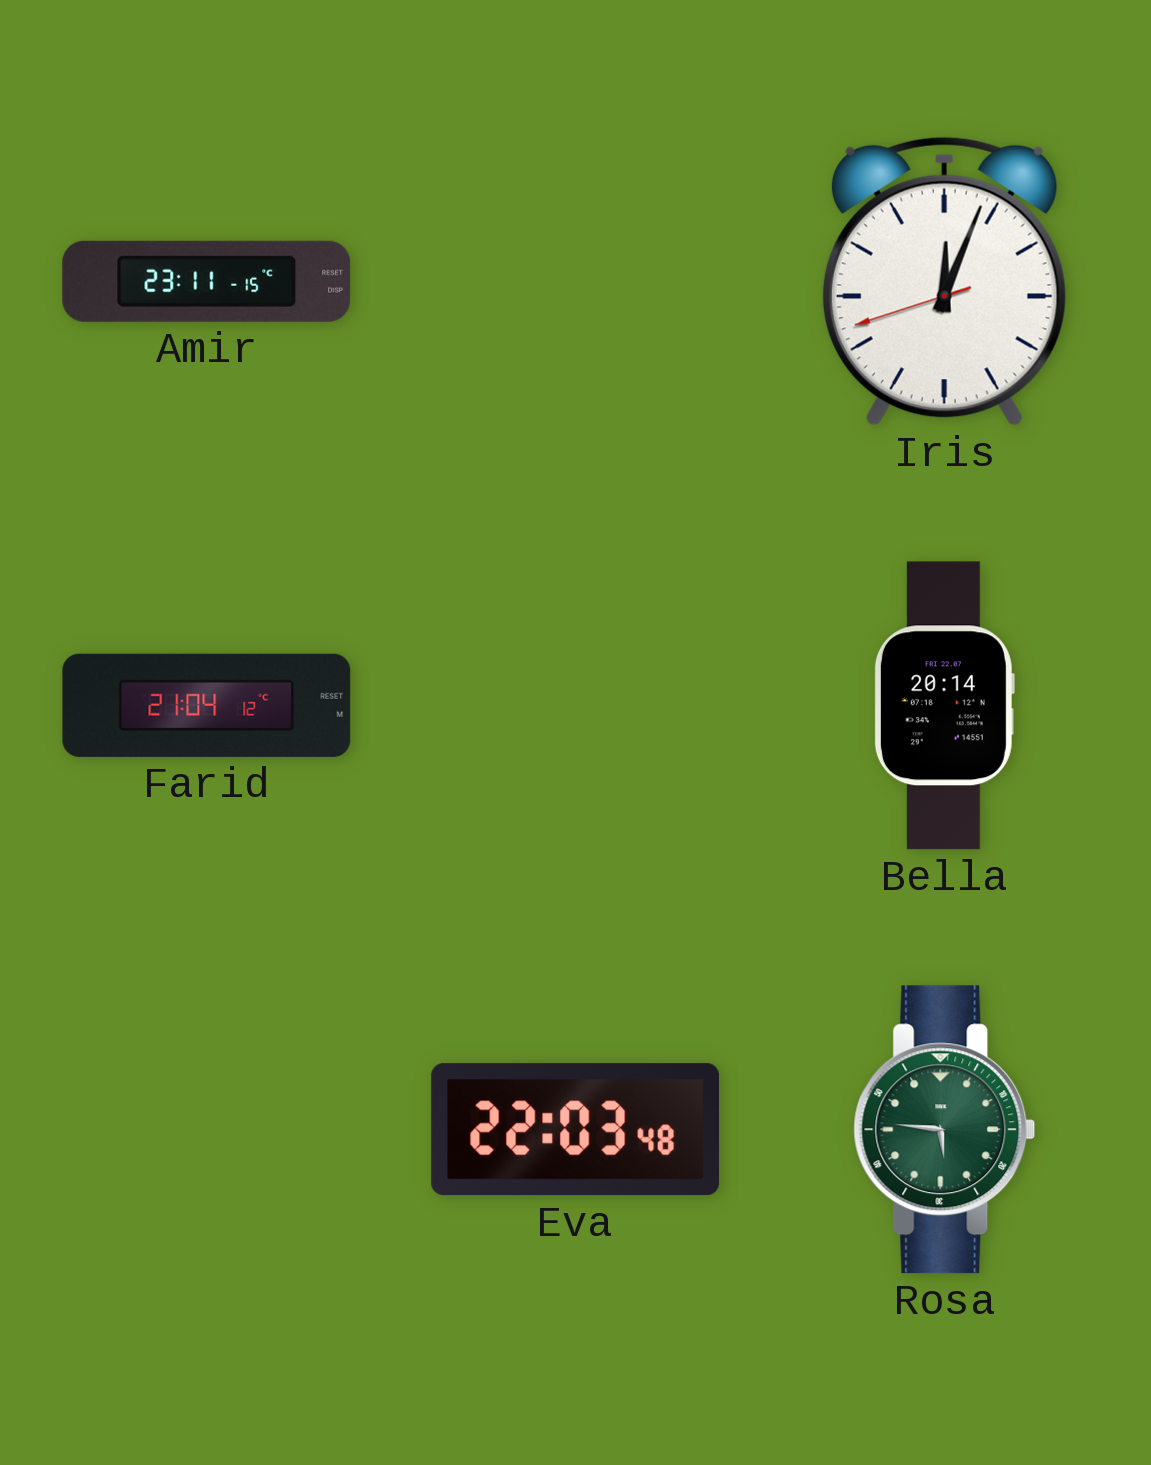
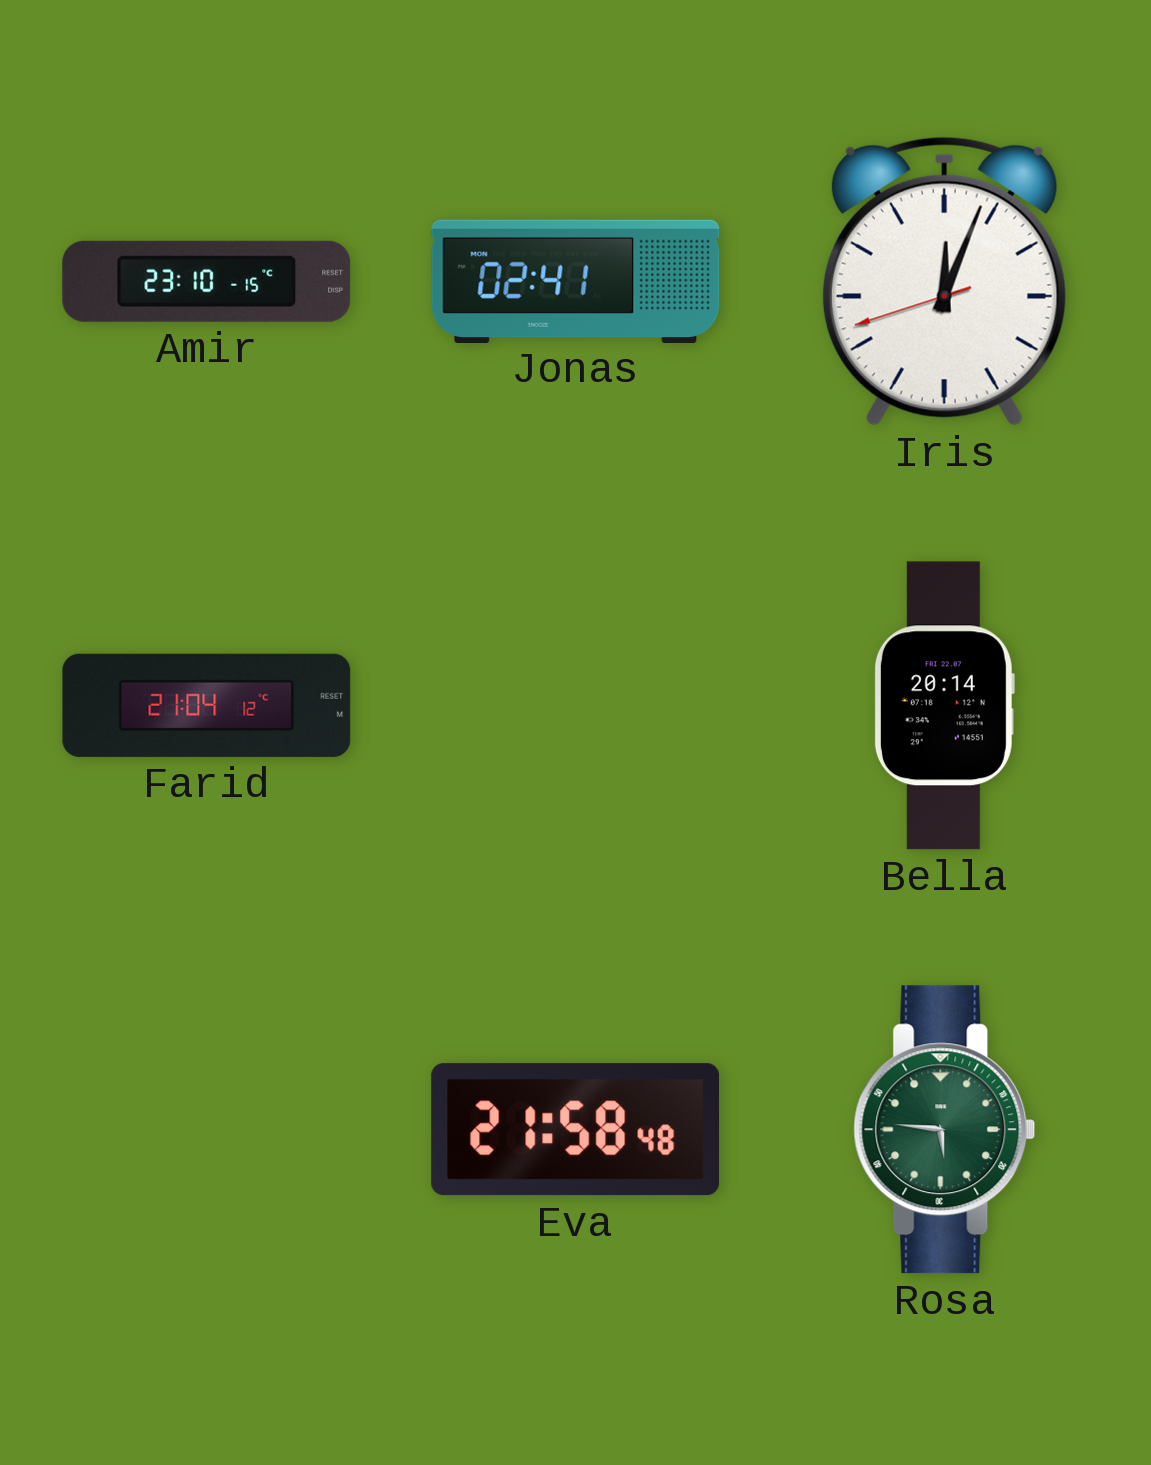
Amir: 23:11 -> 23:10
Jonas: none -> 02:41
Eva: 22:03 -> 21:58
